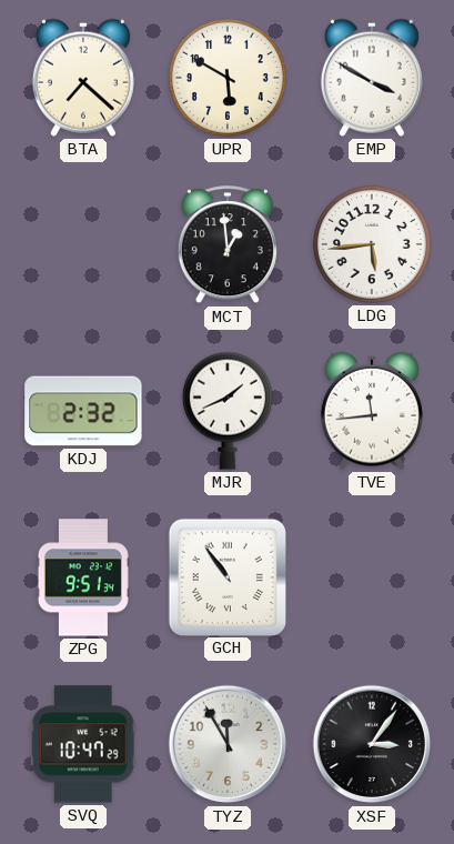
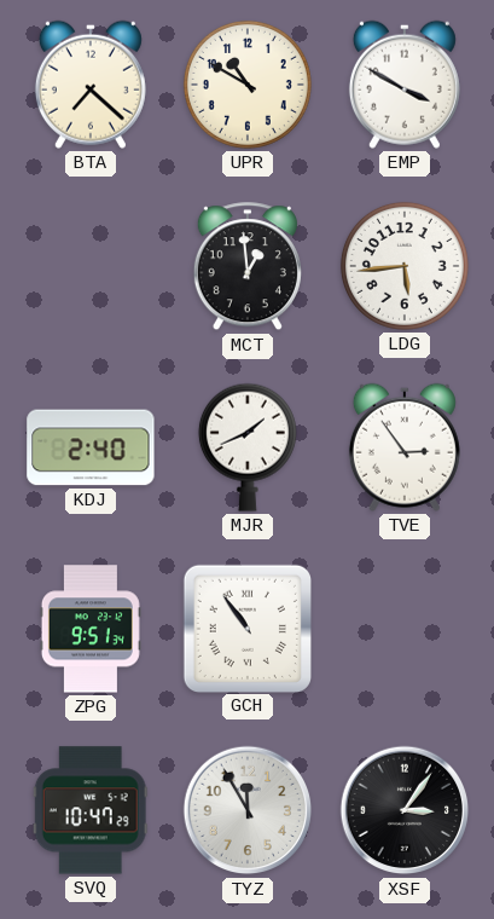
UPR: 5:50 -> 10:50
KDJ: 2:32 -> 2:40
TVE: 11:44 -> 2:54
